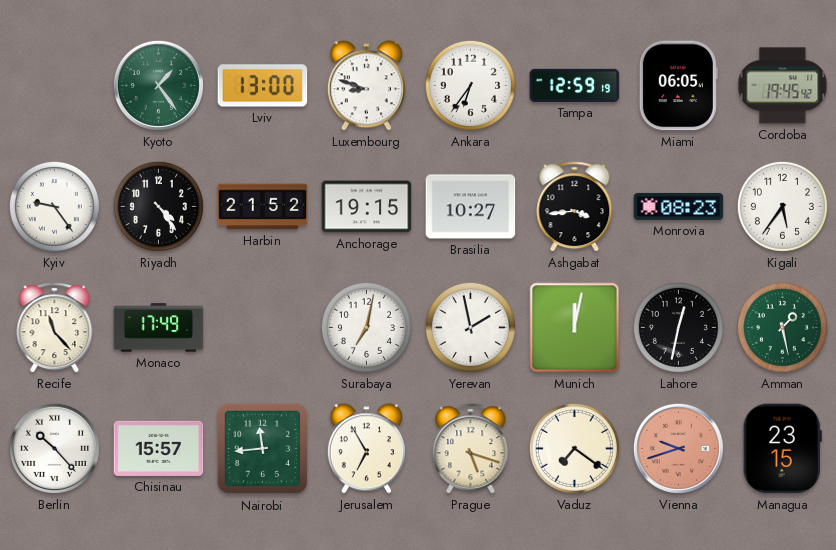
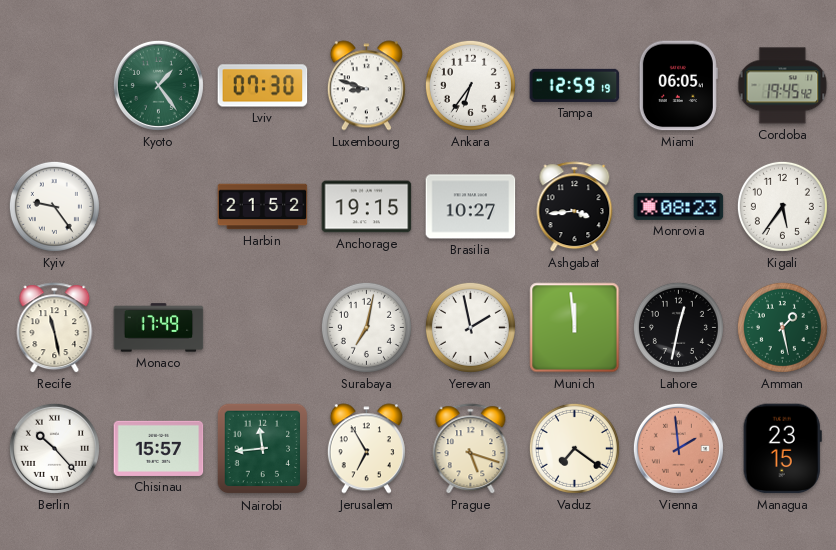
Lviv: 13:00 -> 07:30
Riyadh: 4:24 -> none
Recife: 11:23 -> 11:28
Munich: 12:02 -> 11:59
Vienna: 9:42 -> 1:59
